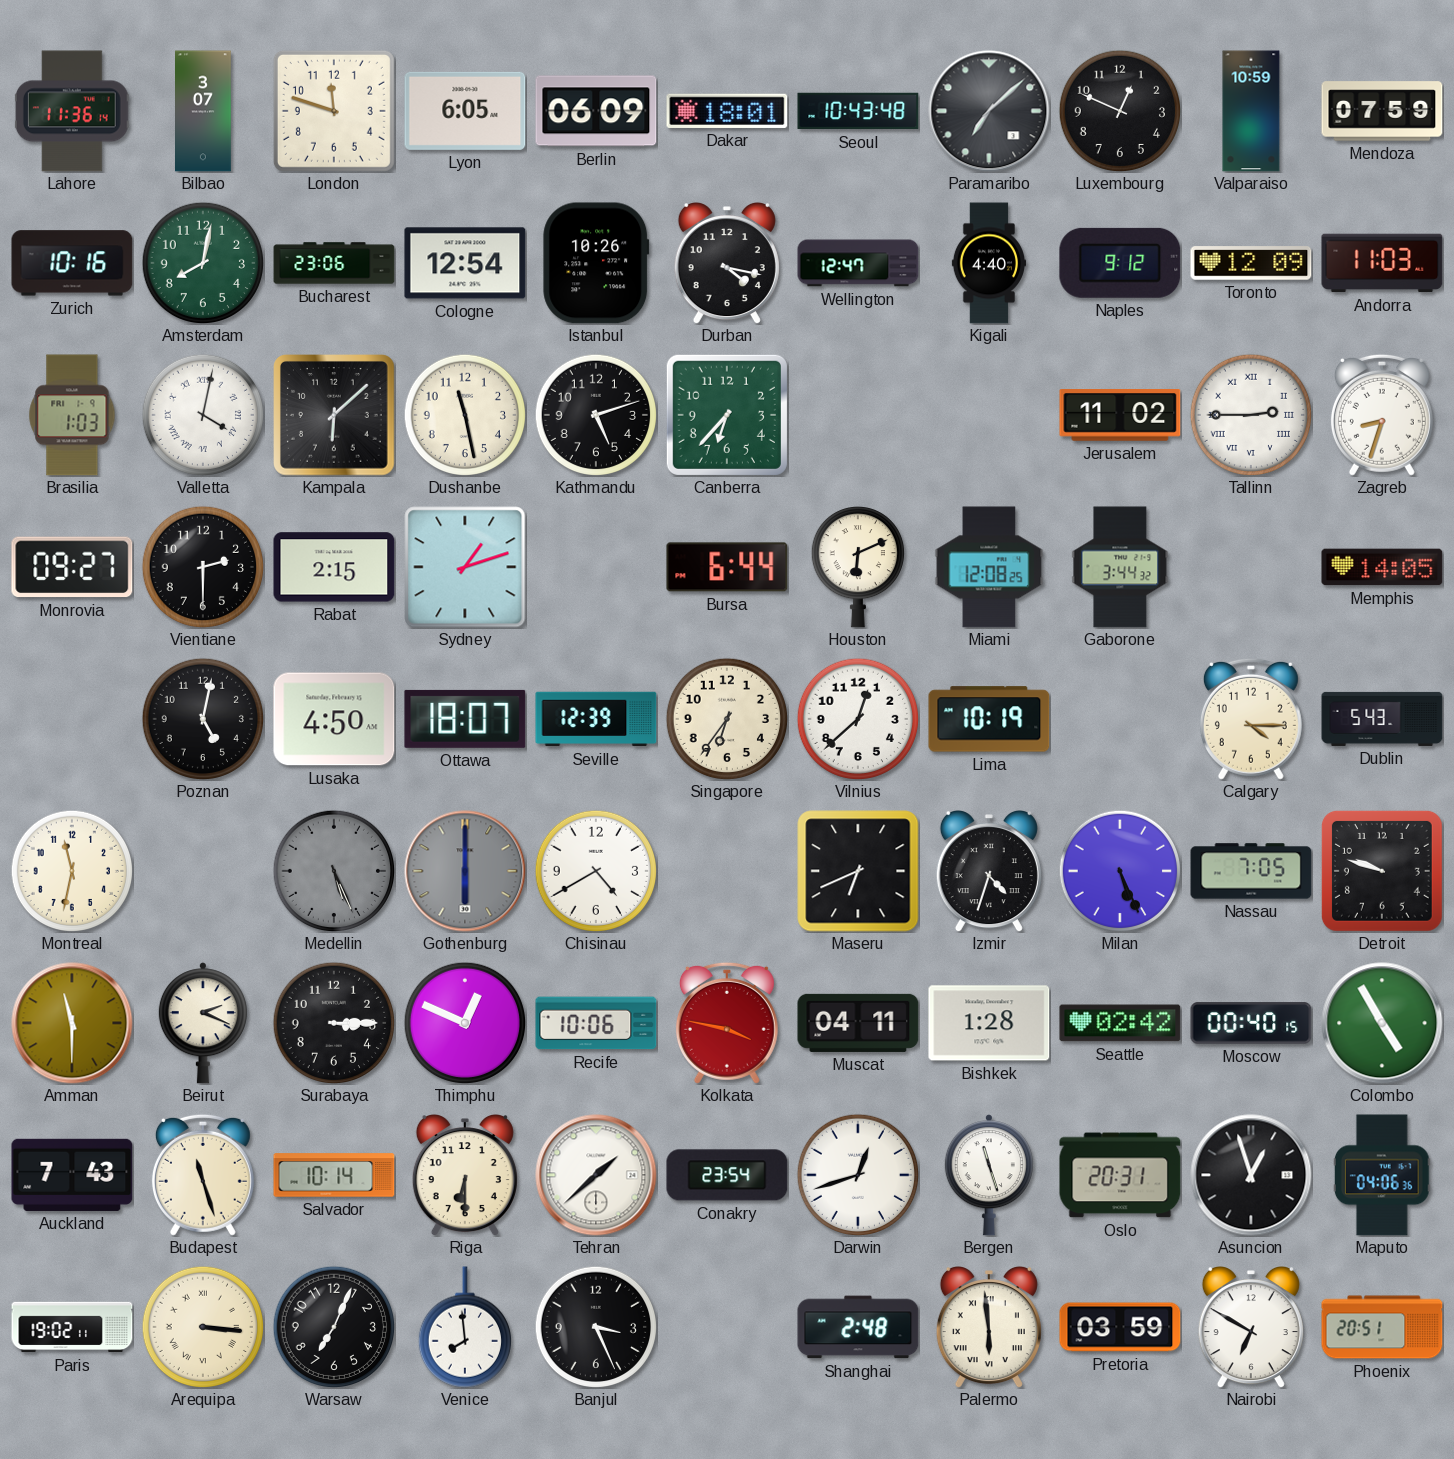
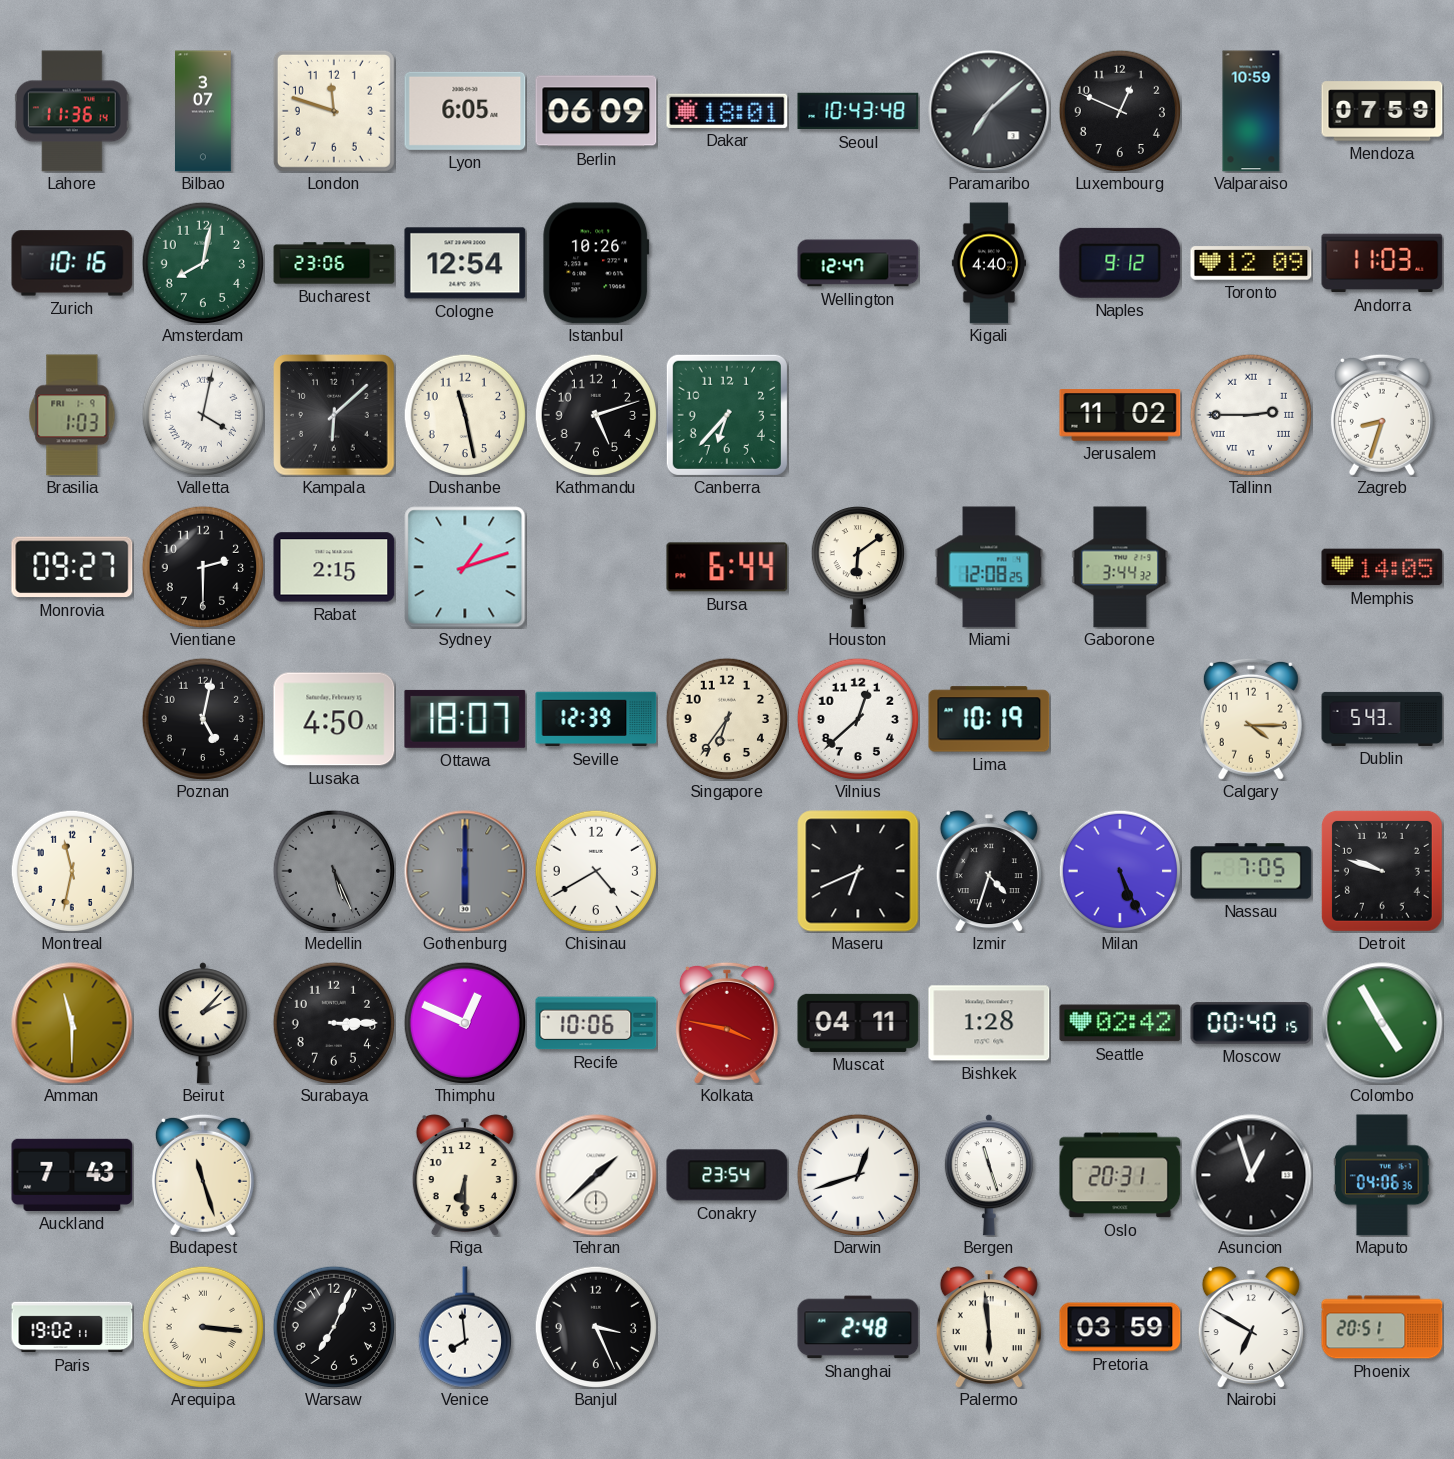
Durban: 4:17 -> none
Houston: 6:11 -> 6:09
Beirut: 2:19 -> 2:07
Salvador: 10:14 -> none
